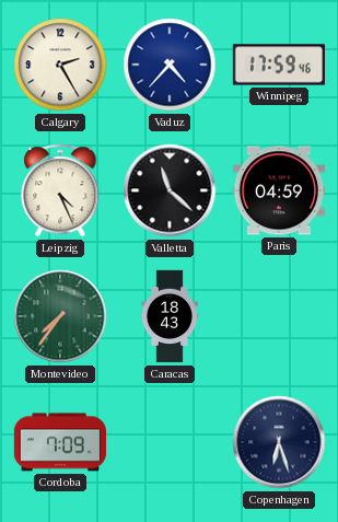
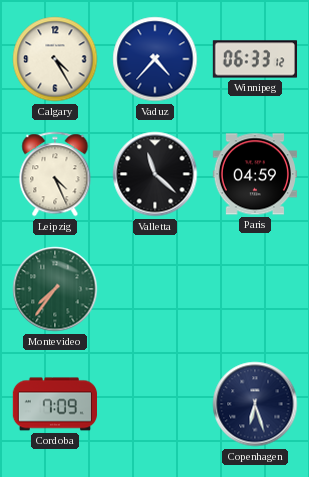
Calgary: 2:25 -> 4:25
Winnipeg: 17:59 -> 06:33
Caracas: 18:43 -> none
